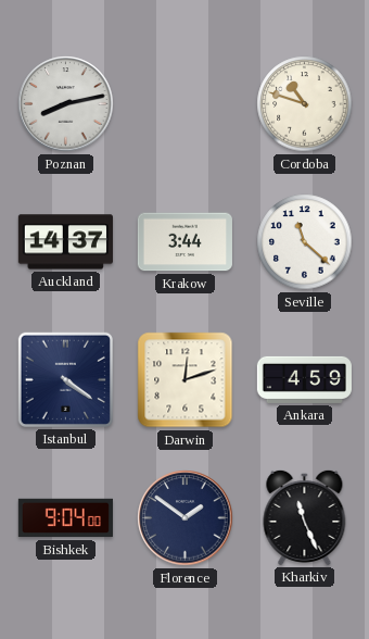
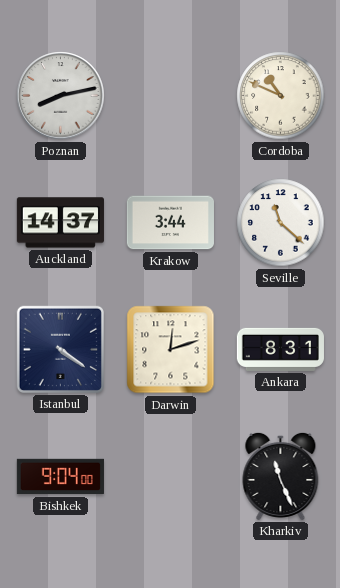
Cordoba: 10:48 -> 10:49
Ankara: 4:59 -> 8:31
Florence: 1:51 -> none
